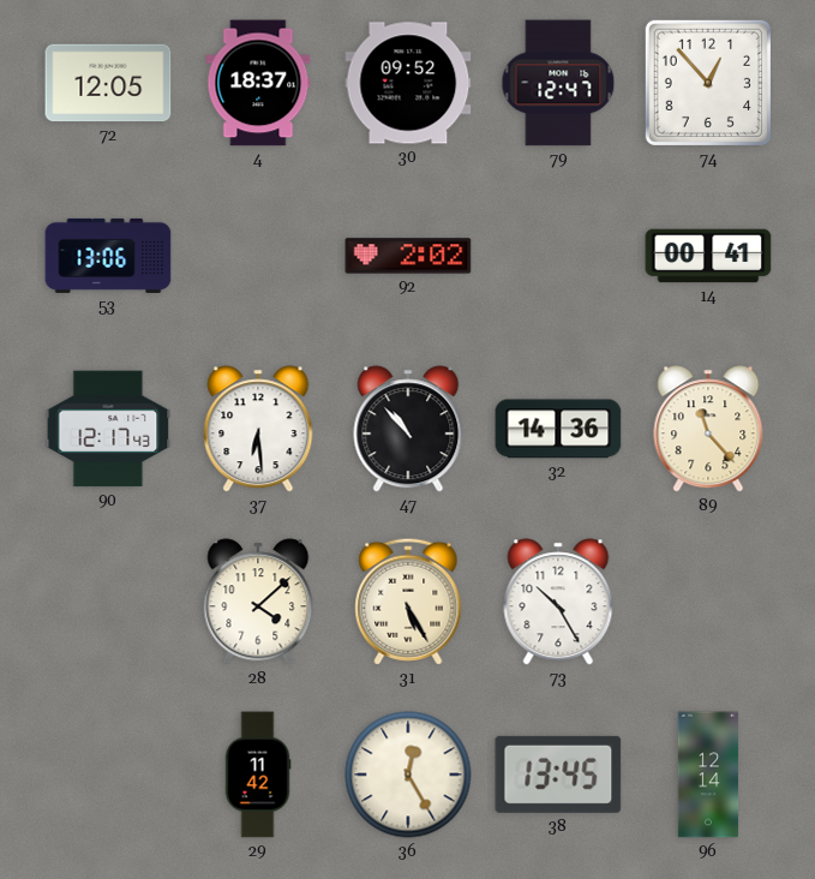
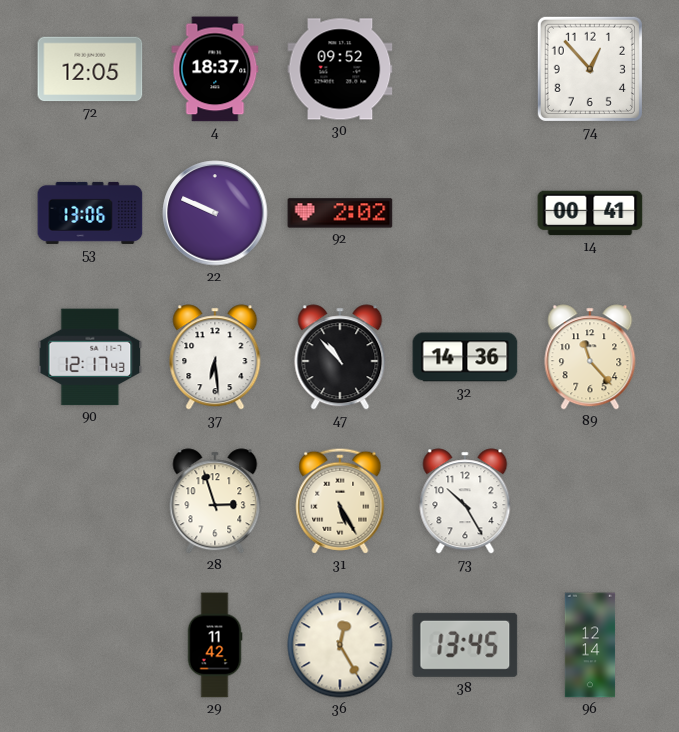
79: 12:47 -> none
22: none -> 9:49
28: 4:08 -> 2:57
